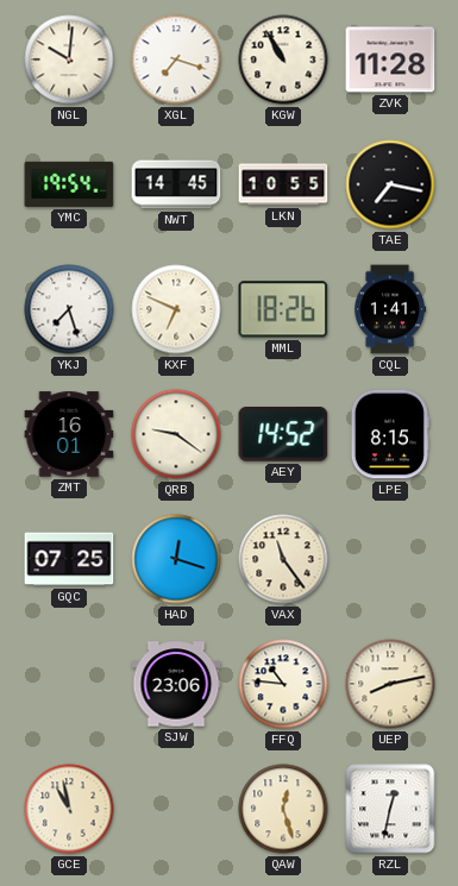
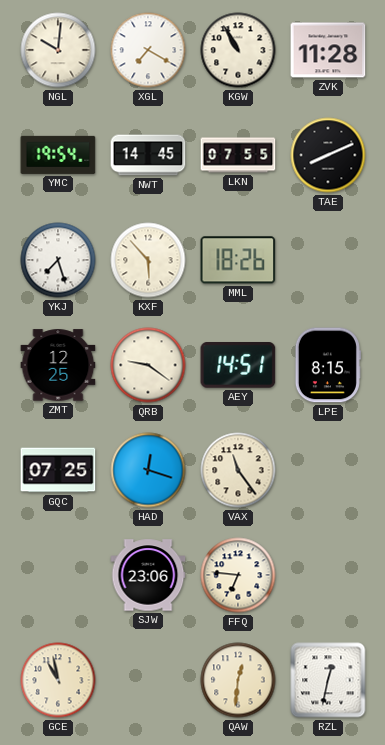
XGL: 7:18 -> 7:20
LKN: 10:55 -> 07:55
TAE: 7:17 -> 8:11
KXF: 6:49 -> 5:53
CQL: 1:41 -> none
ZMT: 16:01 -> 12:25
AEY: 14:52 -> 14:51
FFQ: 10:46 -> 6:46
UEP: 8:13 -> none
QAW: 12:27 -> 12:31
